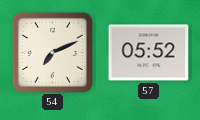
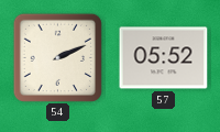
54: 7:11 -> 2:11
